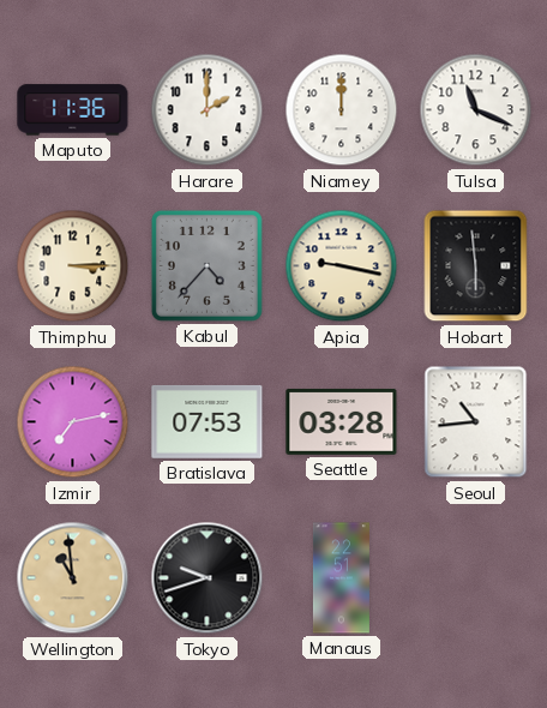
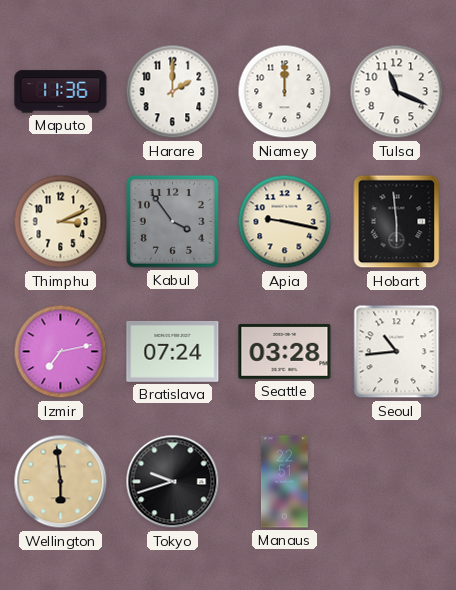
Thimphu: 3:15 -> 3:11
Kabul: 4:37 -> 3:54
Bratislava: 07:53 -> 07:24
Wellington: 10:59 -> 5:59
